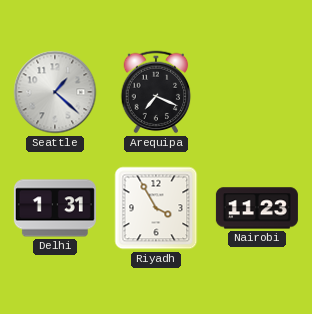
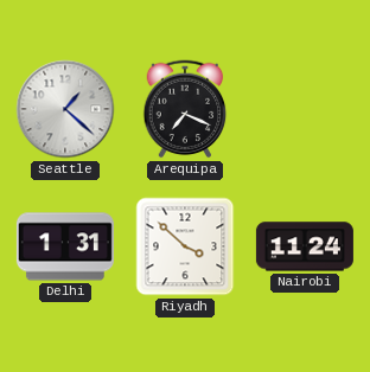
Riyadh: 3:55 -> 3:52
Nairobi: 11:23 -> 11:24
